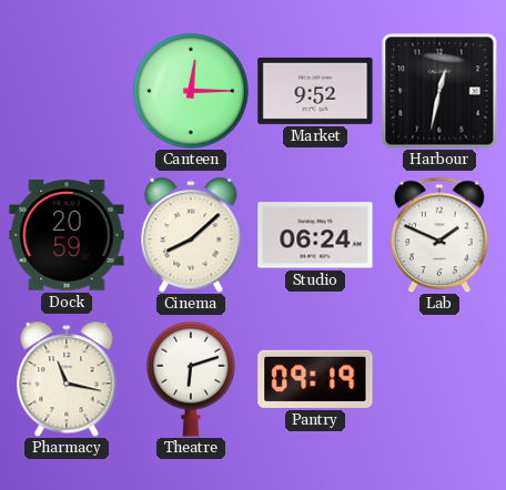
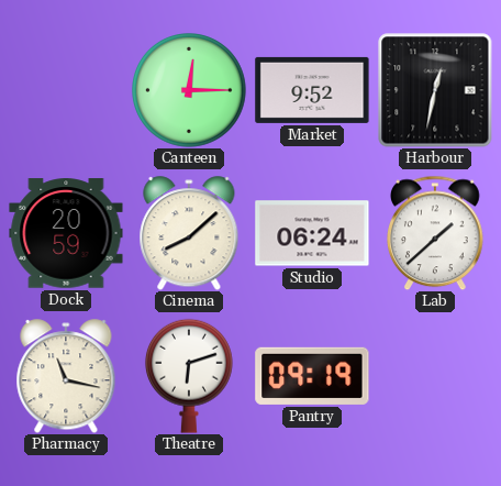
Lab: 1:49 -> 1:38
